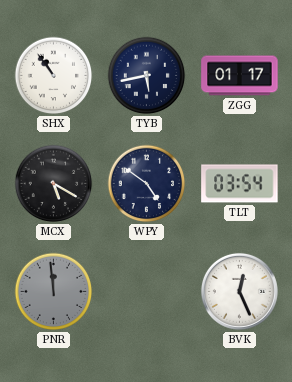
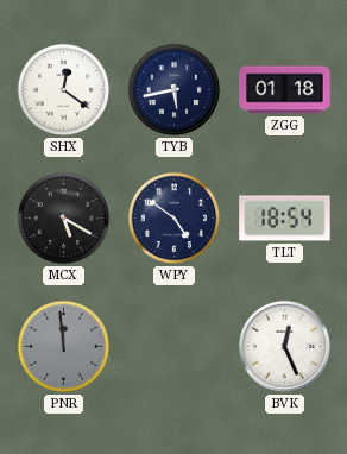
SHX: 10:54 -> 12:21
ZGG: 01:17 -> 01:18
TLT: 03:54 -> 18:54
